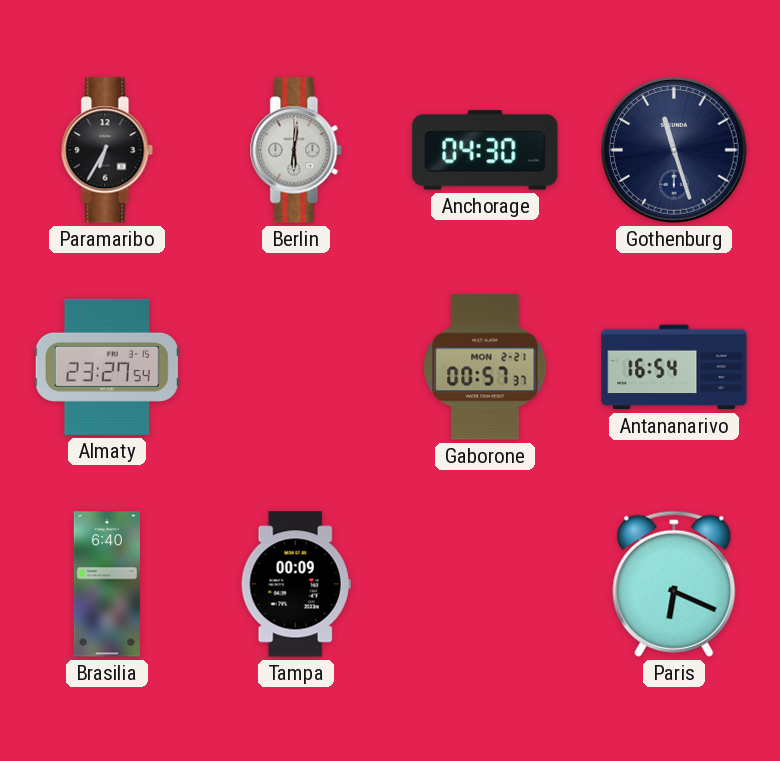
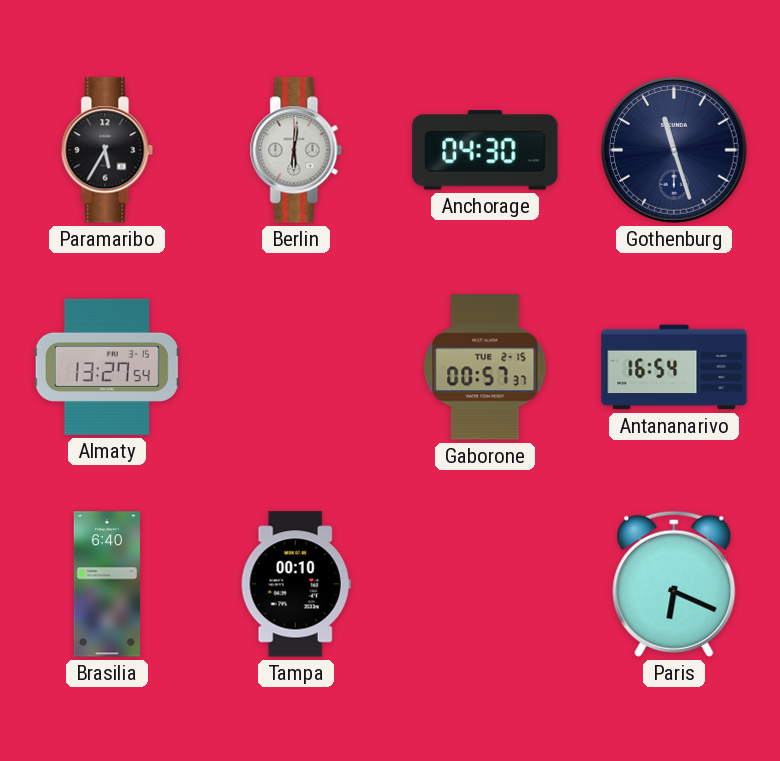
Paramaribo: 6:35 -> 5:35
Almaty: 23:27 -> 13:27
Gaborone date: MON 2-21 -> TUE 2-15
Tampa: 00:09 -> 00:10
